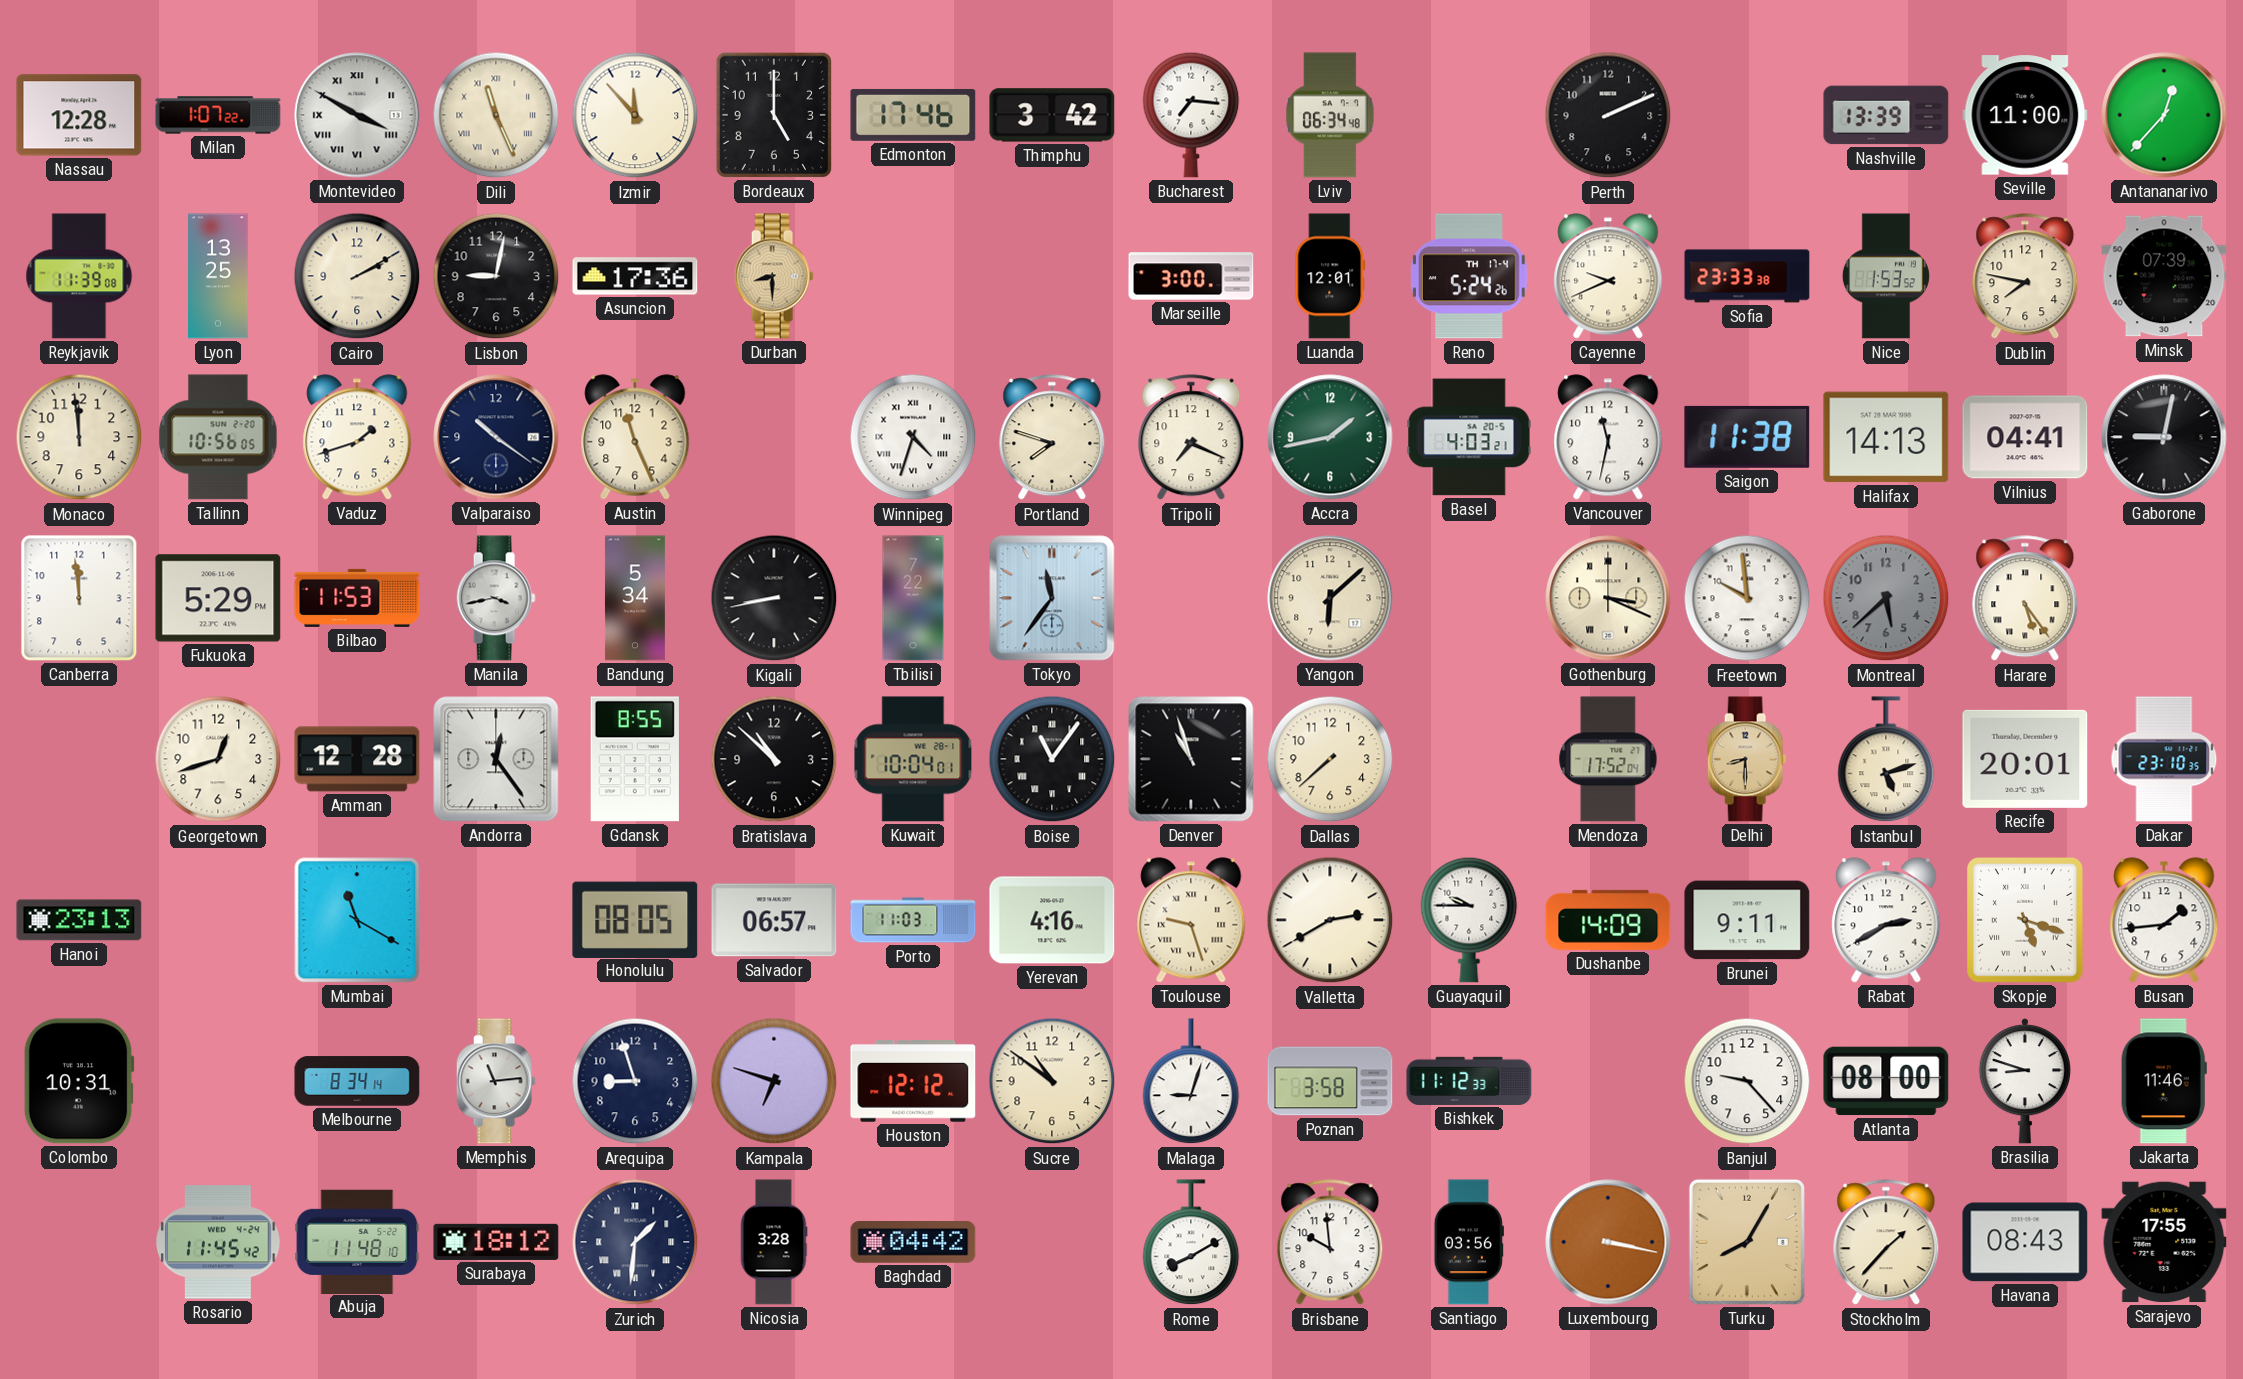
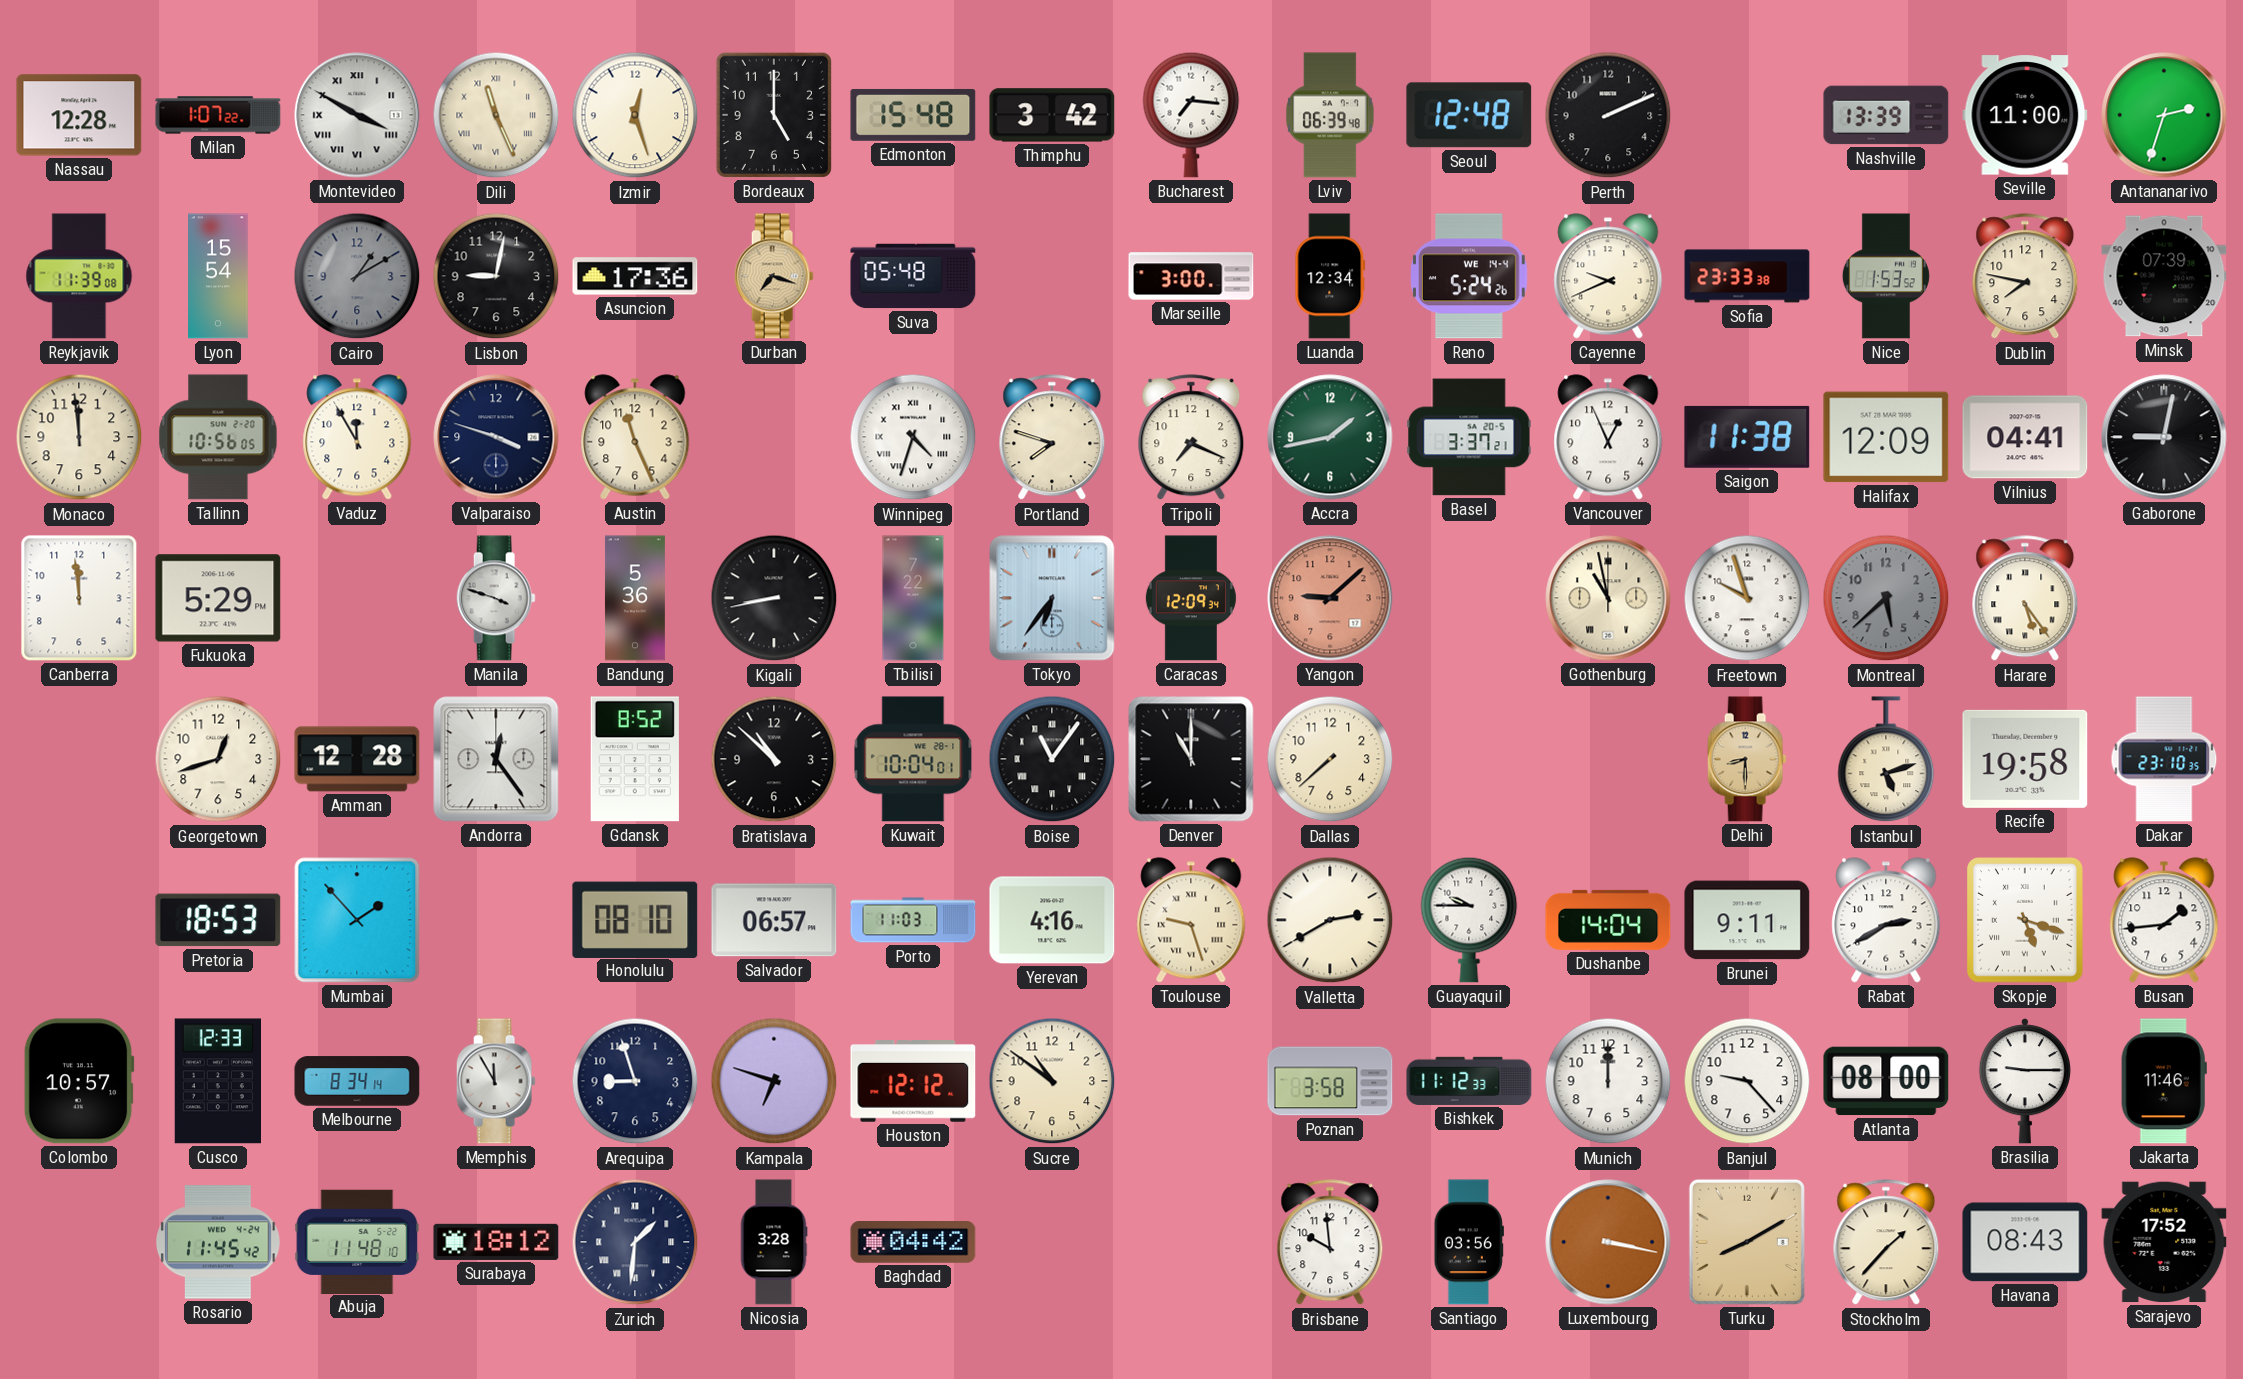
Izmir: 11:53 -> 12:27
Edmonton: 17:46 -> 15:48
Lviv: 06:34 -> 06:39
Seoul: none -> 12:48
Antananarivo: 12:37 -> 2:33
Lyon: 13:25 -> 15:54
Cairo: 2:10 -> 1:10
Cairo dial: cream -> grey
Durban: 8:30 -> 7:18
Suva: none -> 05:48
Luanda: 12:01 -> 12:34
Reno date: TH 17-4 -> WE 14-4
Vaduz: 1:42 -> 11:55
Valparaiso: 10:21 -> 3:48
Basel: 4:03 -> 3:37
Vancouver: 11:32 -> 12:56
Halifax: 14:13 -> 12:09
Bilbao: 11:53 -> none
Manila: 3:43 -> 3:48
Bandung: 5:34 -> 5:36
Tokyo: 11:36 -> 6:36
Caracas: none -> 12:09
Yangon: 6:08 -> 9:08
Yangon dial: cream -> salmon
Gothenburg: 3:19 -> 10:58
Freetown: 9:59 -> 9:57
Gdansk: 8:55 -> 8:52
Denver: 10:57 -> 11:00
Mendoza: 17:52 -> none
Recife: 20:01 -> 19:58
Hanoi: 23:13 -> none
Pretoria: none -> 18:53
Mumbai: 11:20 -> 1:53
Honolulu: 08:05 -> 08:10
Dushanbe: 14:09 -> 14:04
Colombo: 10:31 -> 10:57
Cusco: none -> 12:33
Memphis: 11:14 -> 11:55
Malaga: 9:03 -> none
Munich: none -> 12:00
Brasilia: 8:48 -> 9:15
Rome: 8:10 -> none
Turku: 8:05 -> 8:10
Sarajevo: 17:55 -> 17:52
